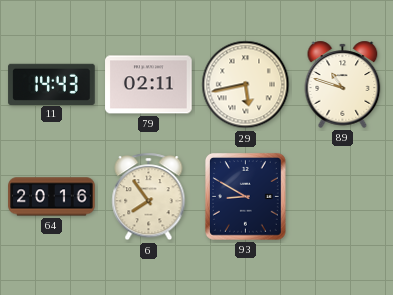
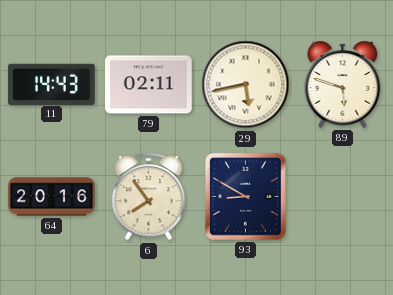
89: 10:48 -> 5:48
